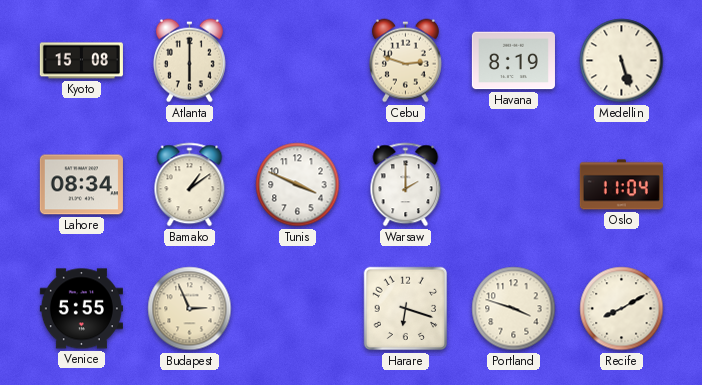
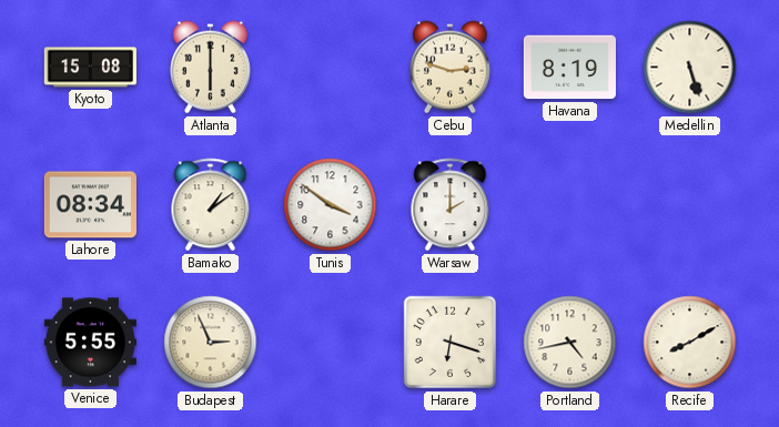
Tunis: 3:49 -> 3:51
Oslo: 11:04 -> none
Portland: 3:48 -> 4:43
